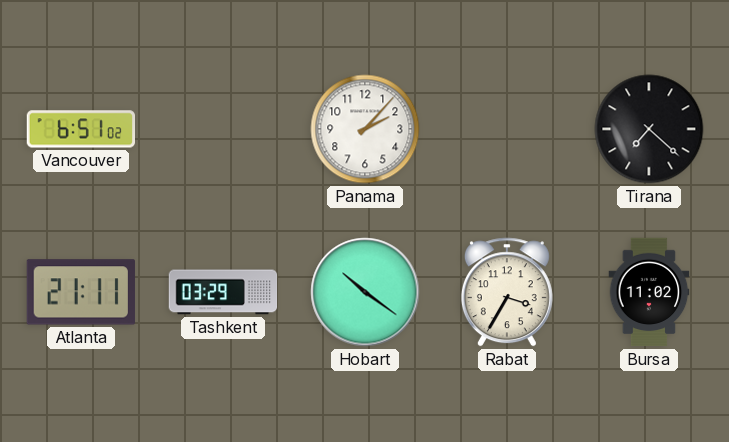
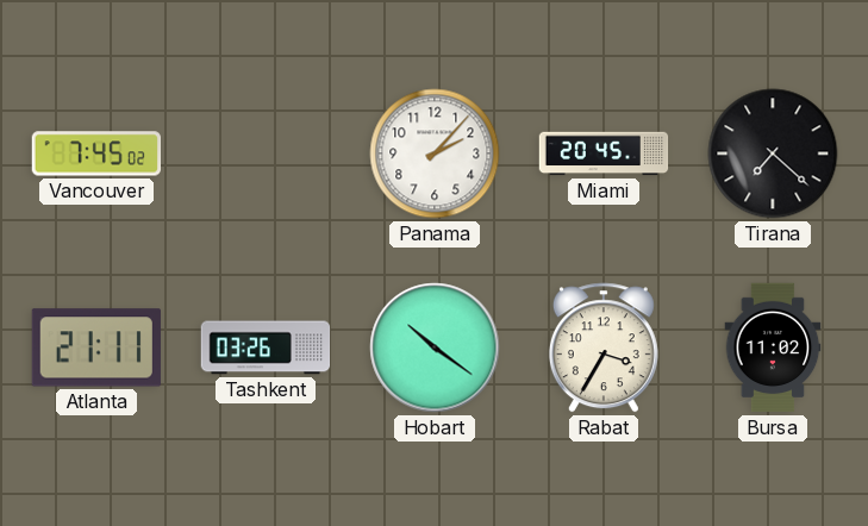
Vancouver: 6:51 -> 7:45
Miami: none -> 20:45
Tashkent: 03:29 -> 03:26
